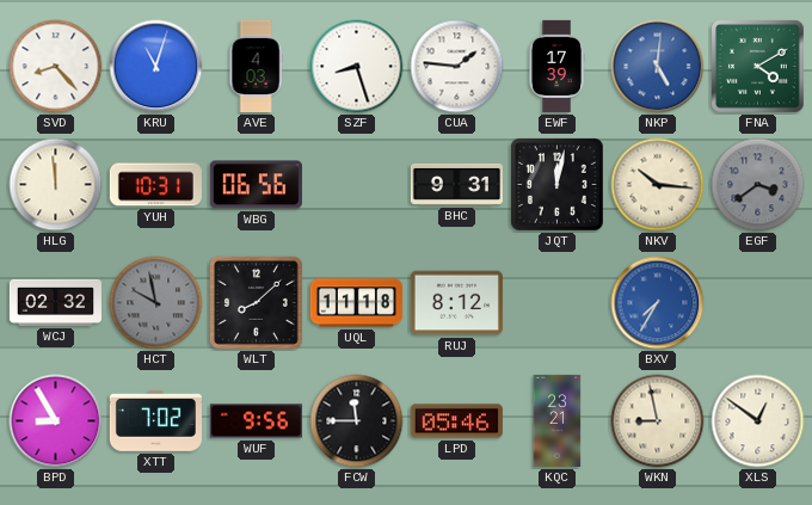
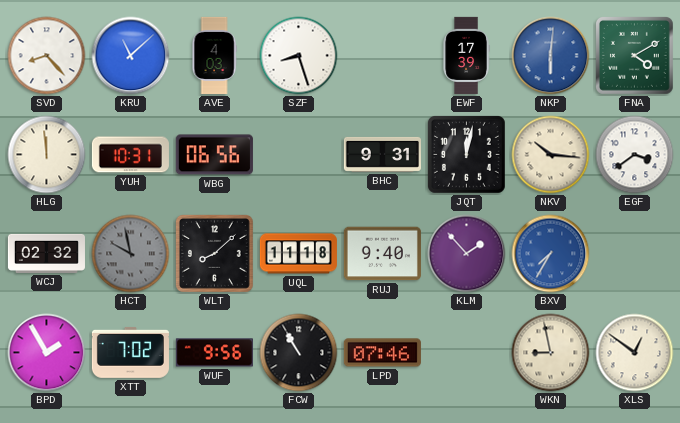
KRU: 11:03 -> 11:08
CUA: 1:46 -> none
NKP: 5:01 -> 6:01
EGF dial: grey -> white
RUJ: 8:12 -> 9:40
KLM: none -> 1:53
BPD: 8:55 -> 1:55
FCW: 11:45 -> 10:55
LPD: 05:46 -> 07:46
KQC: 23:21 -> none
